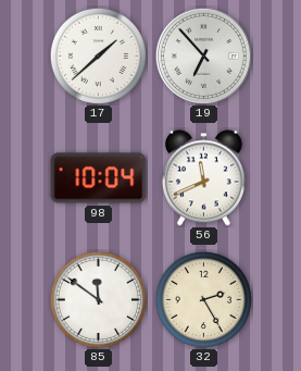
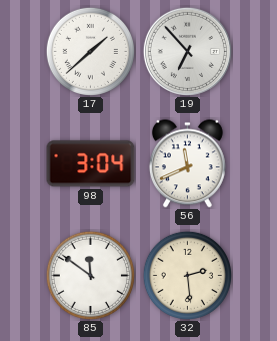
98: 10:04 -> 3:04
32: 2:25 -> 2:29
